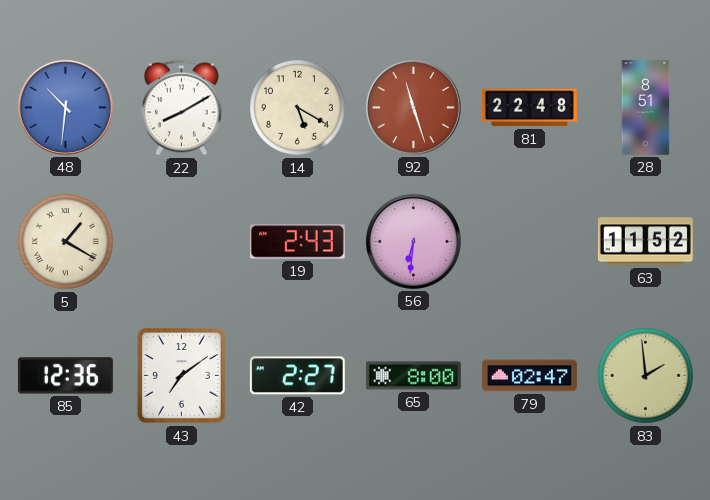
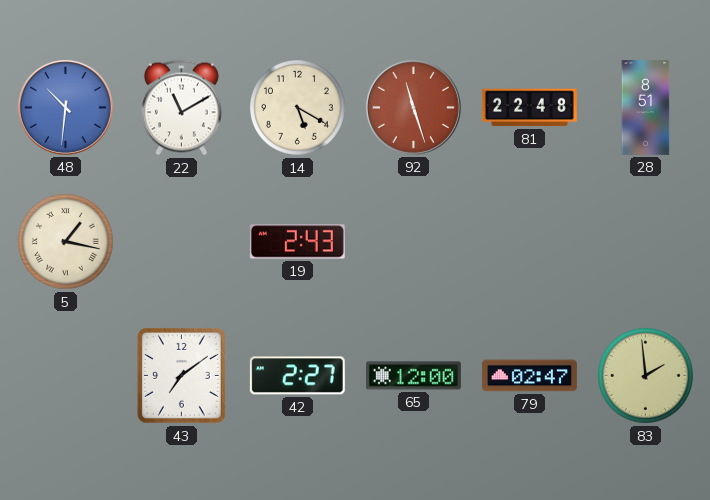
22: 8:10 -> 11:10
5: 1:20 -> 1:17
56: 6:31 -> none
63: 11:52 -> none
85: 12:36 -> none
65: 8:00 -> 12:00
